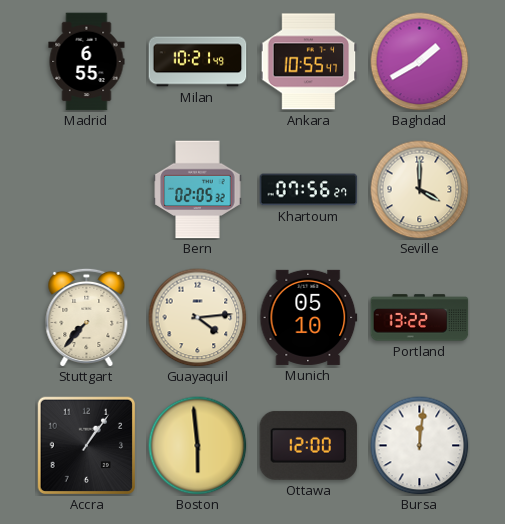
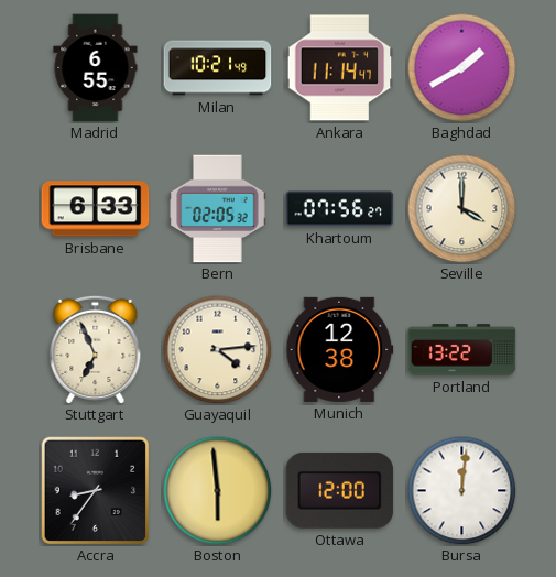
Ankara: 10:55 -> 11:14
Brisbane: none -> 6:33
Stuttgart: 7:37 -> 6:56
Munich: 05:10 -> 12:38
Accra: 1:06 -> 8:36
